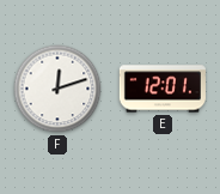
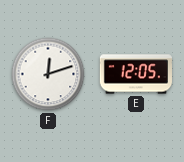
E: 12:01 -> 12:05
